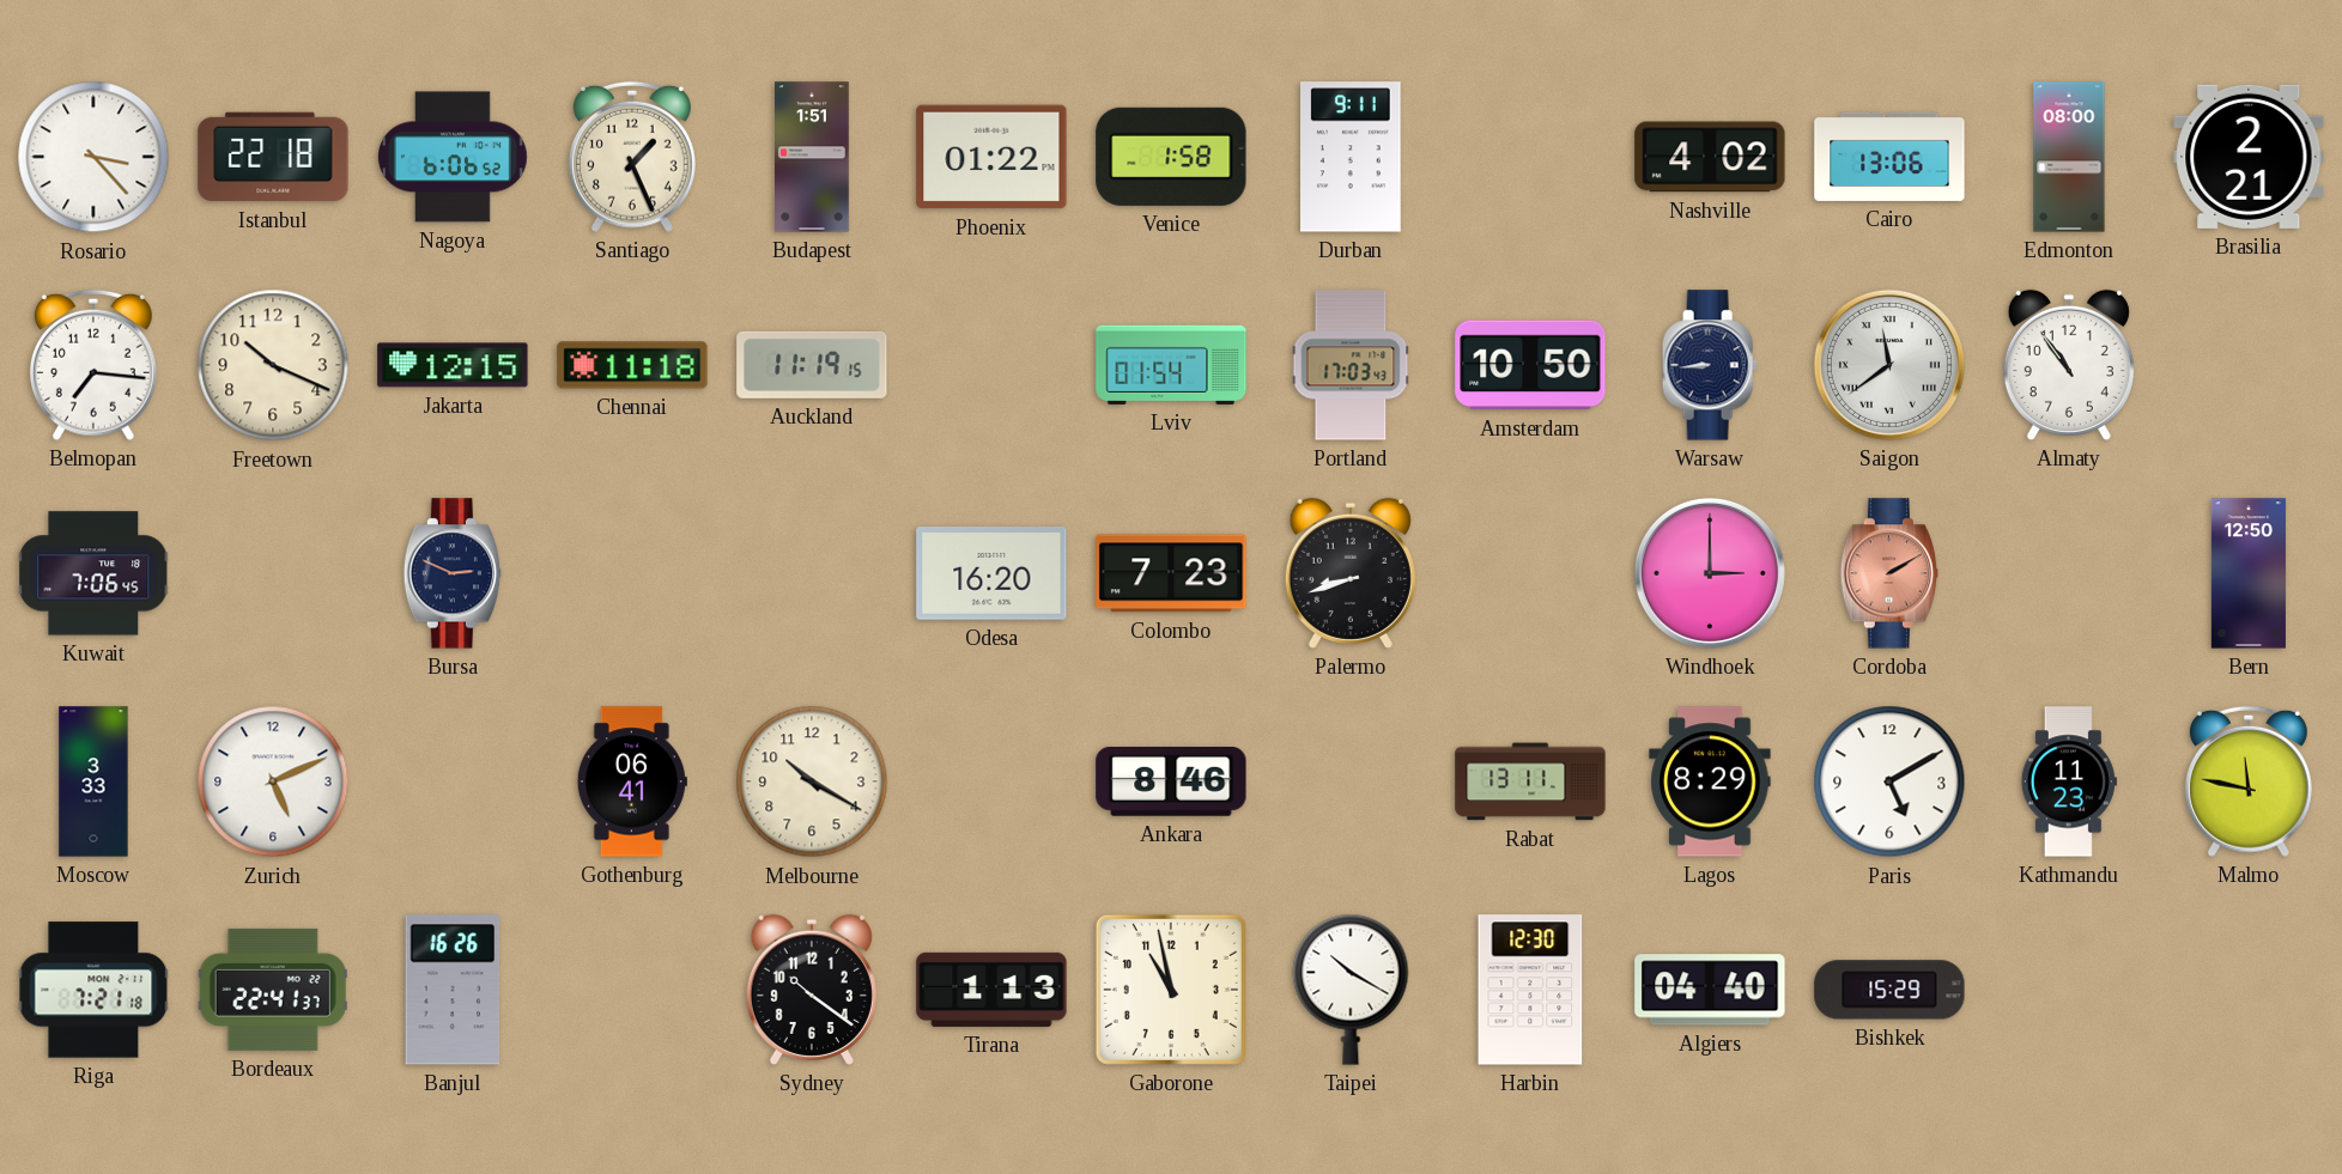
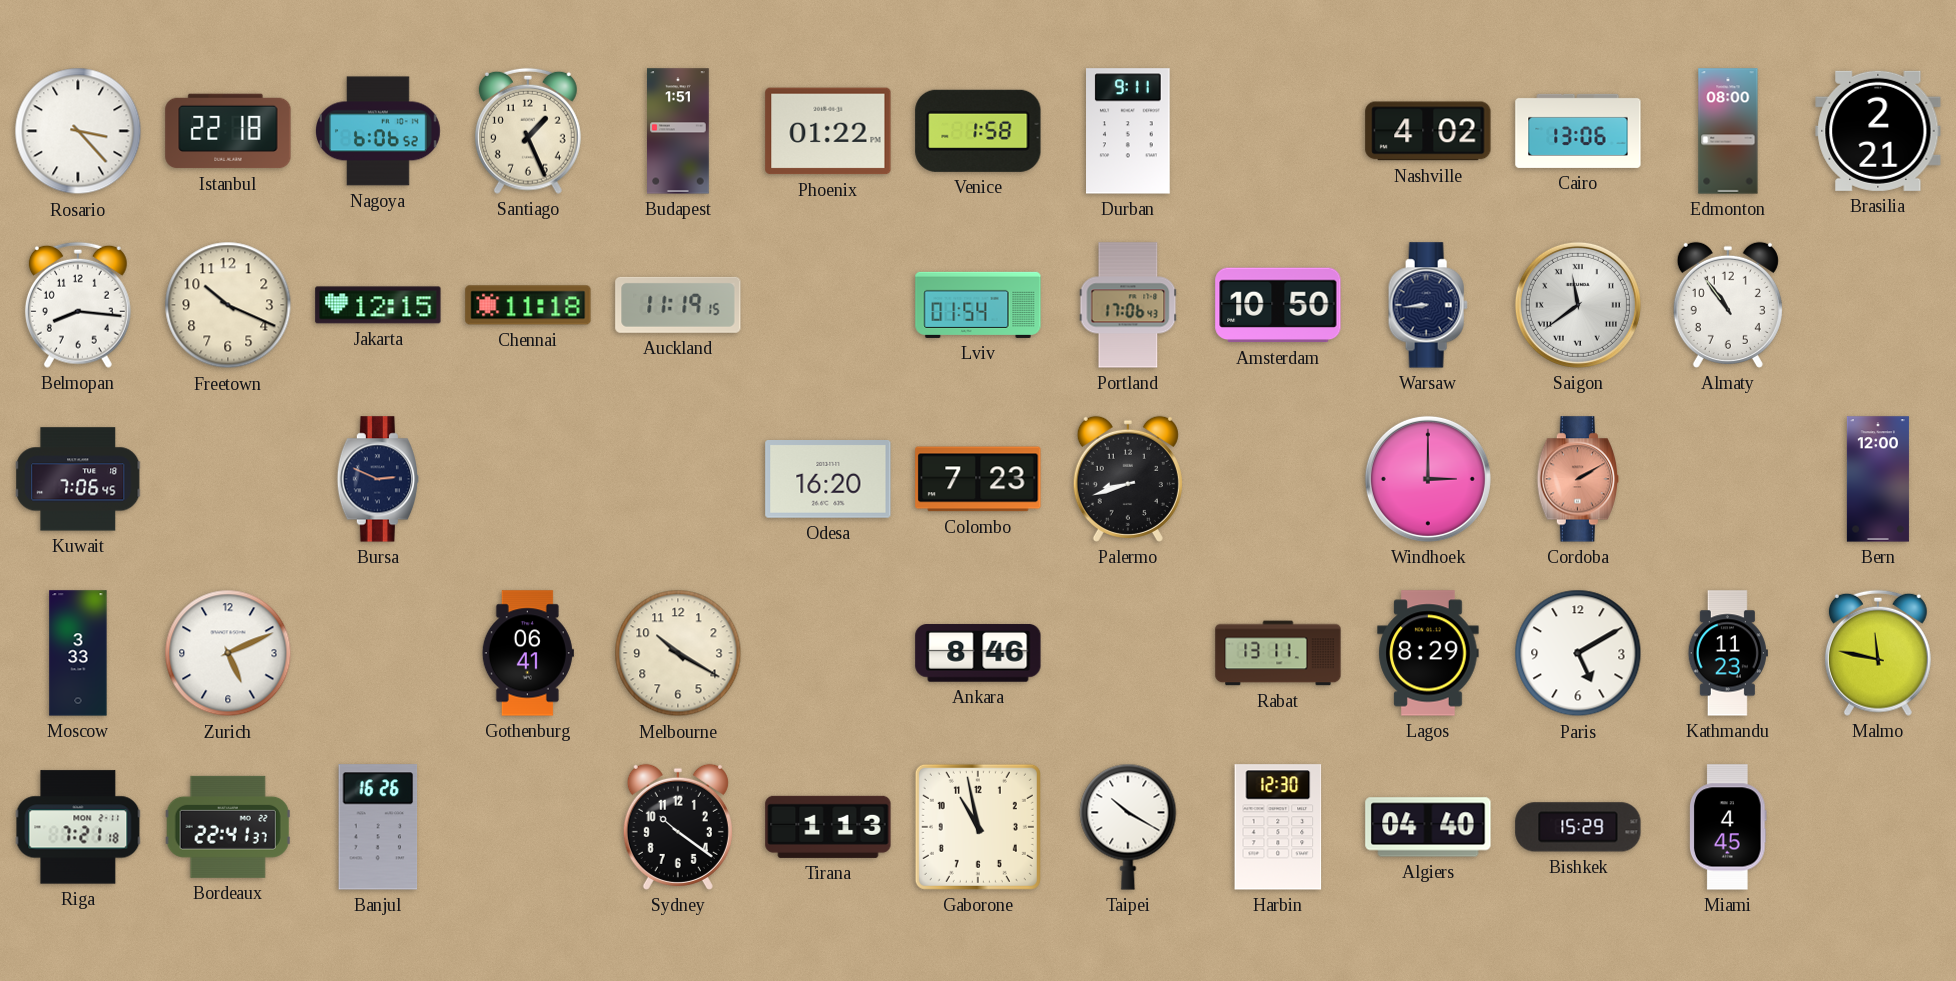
Belmopan: 7:16 -> 8:16
Portland: 17:03 -> 17:06
Bern: 12:50 -> 12:00
Miami: none -> 4:45
